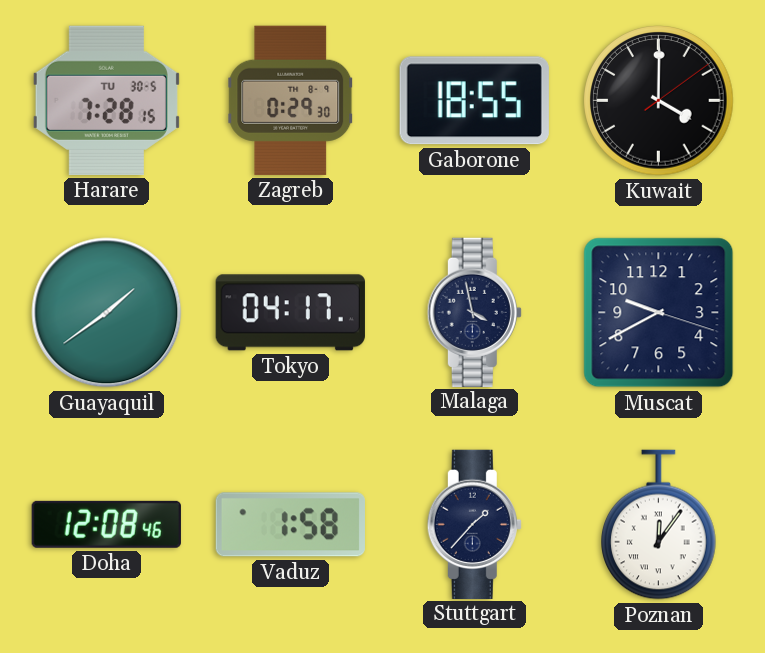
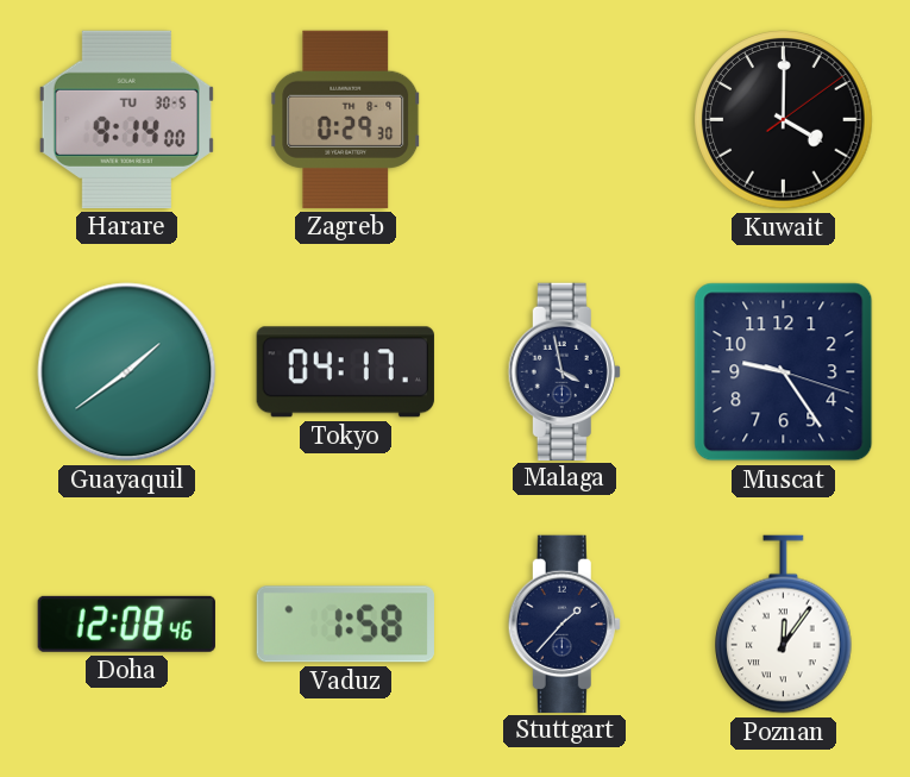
Harare: 7:28 -> 9:14
Gaborone: 18:55 -> none
Muscat: 9:40 -> 9:24
